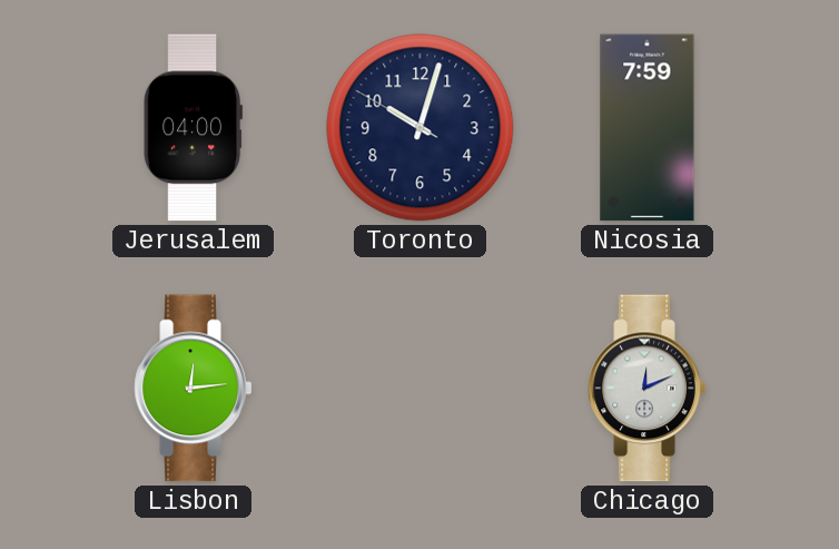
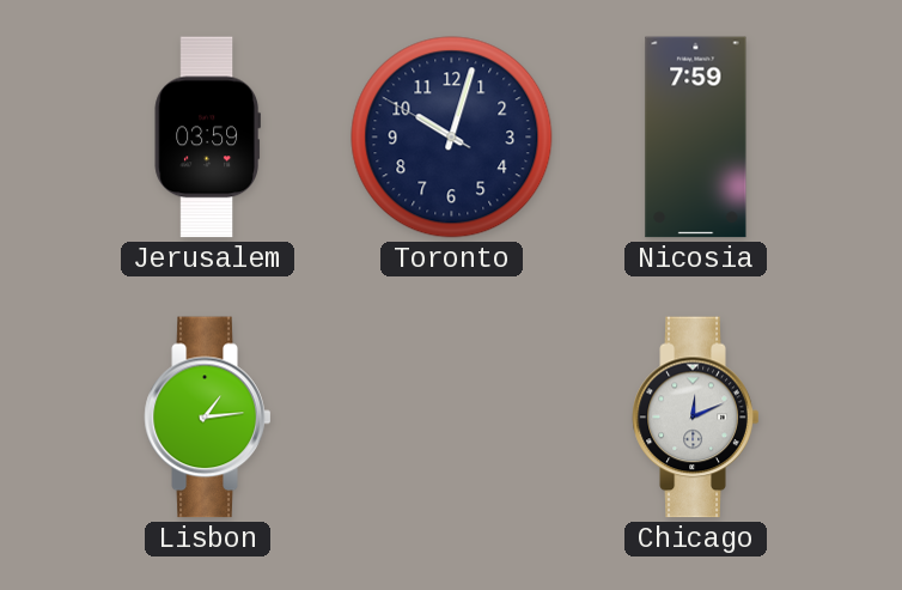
Jerusalem: 04:00 -> 03:59
Lisbon: 12:14 -> 1:14
